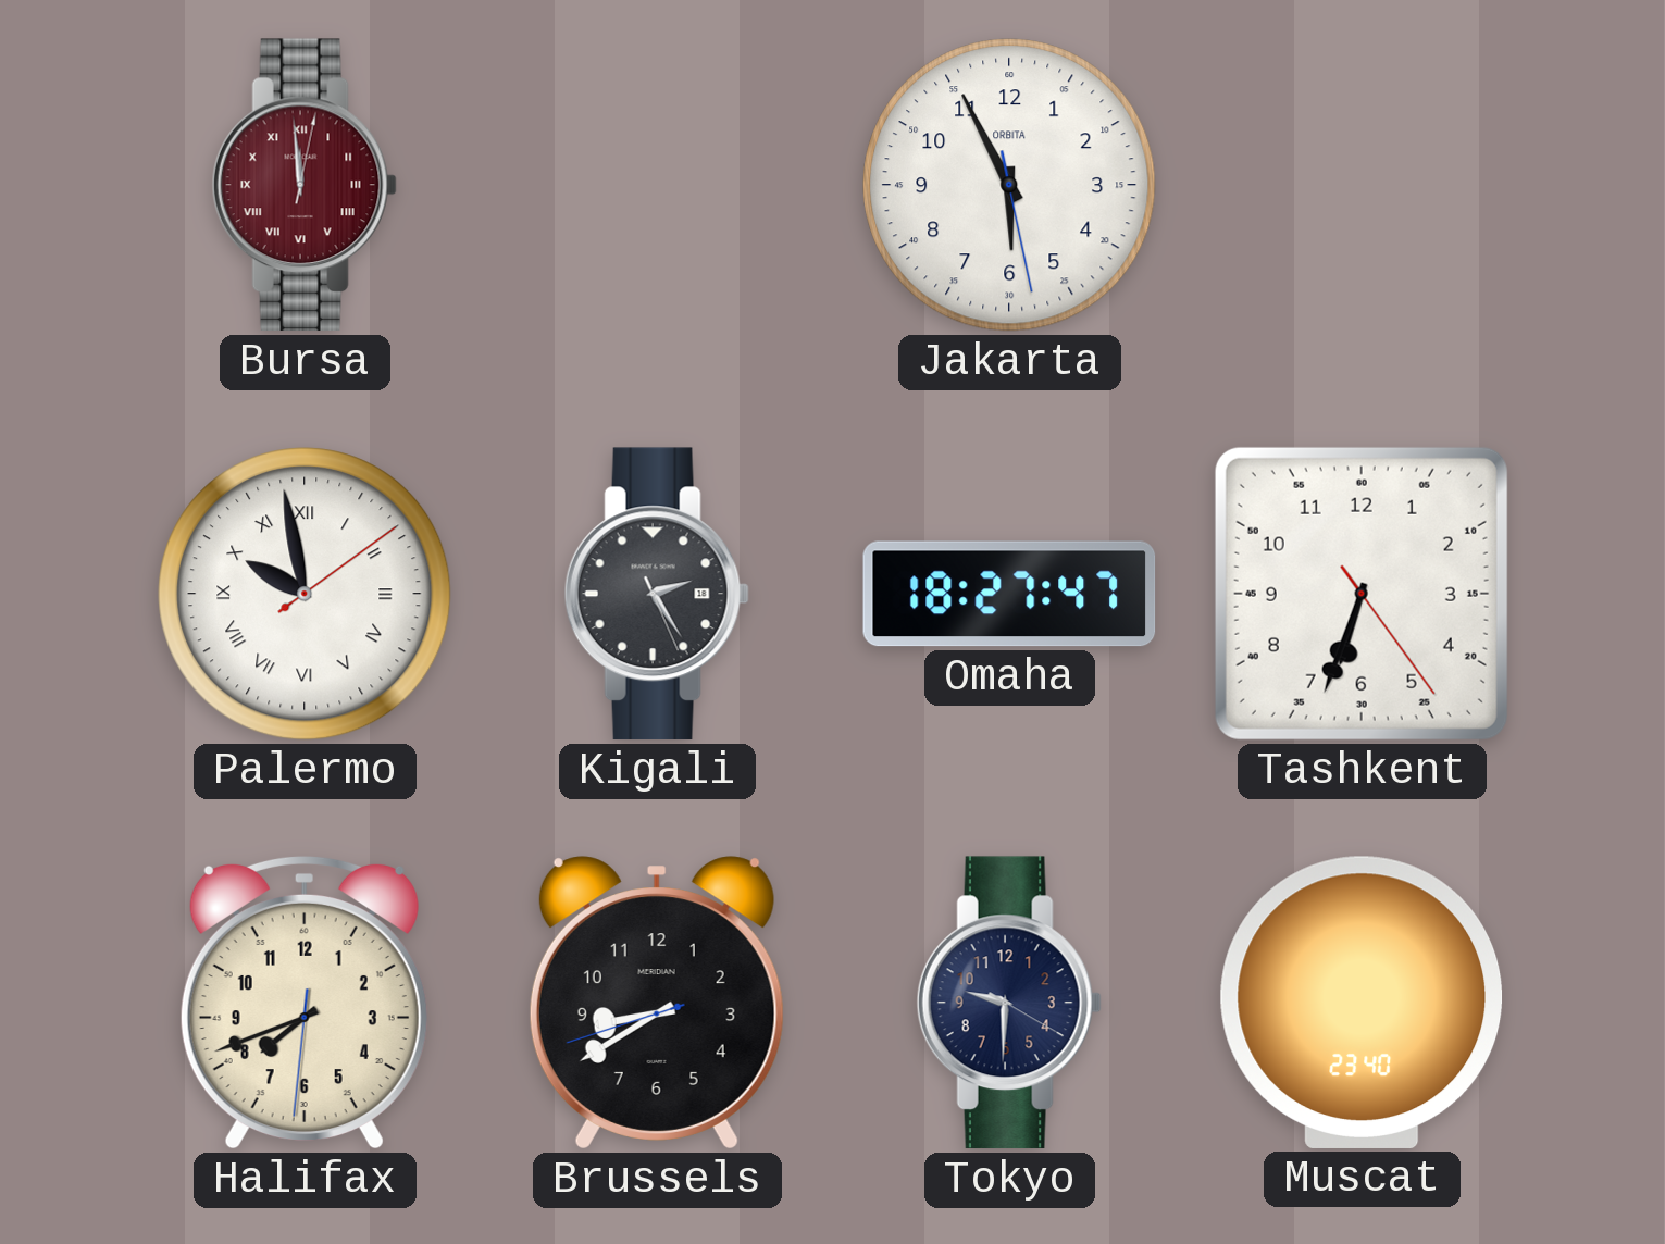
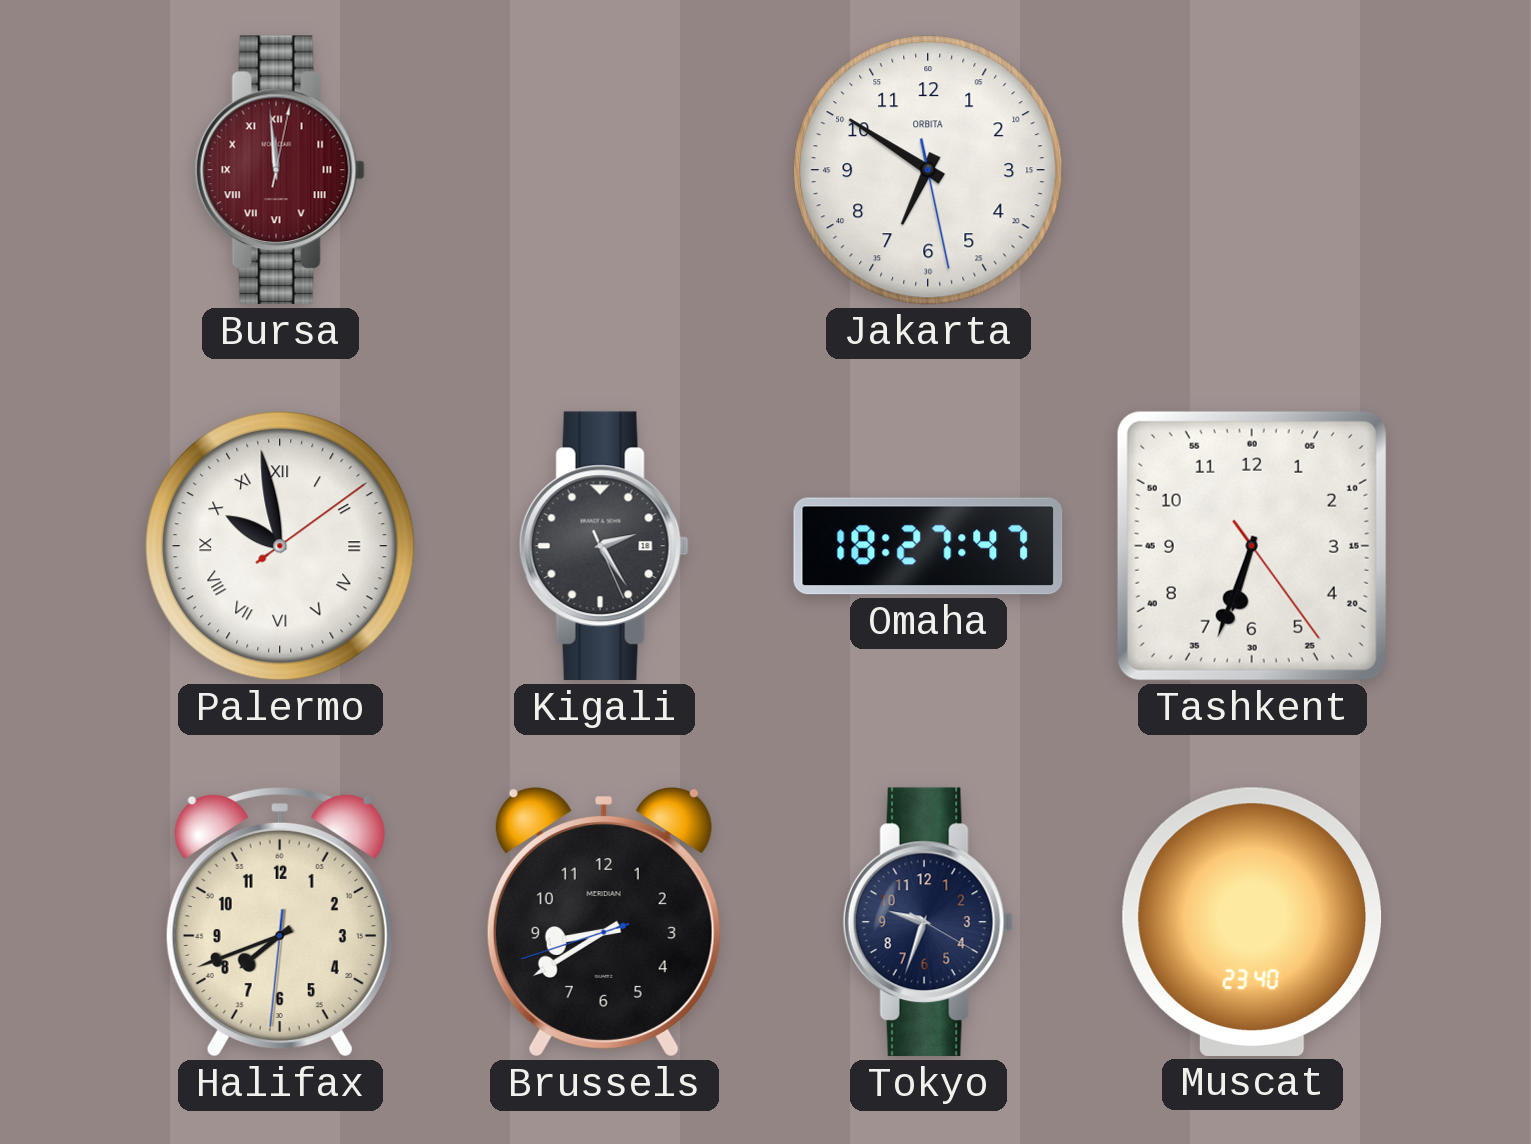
Jakarta: 5:55 -> 6:50
Tokyo: 9:30 -> 9:33
